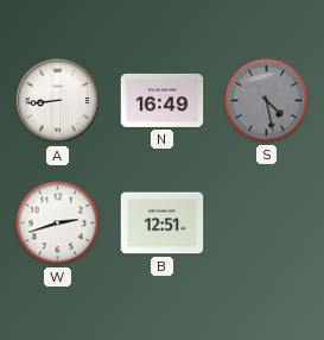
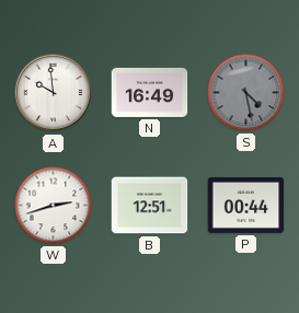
A: 8:44 -> 9:59
P: none -> 00:44
